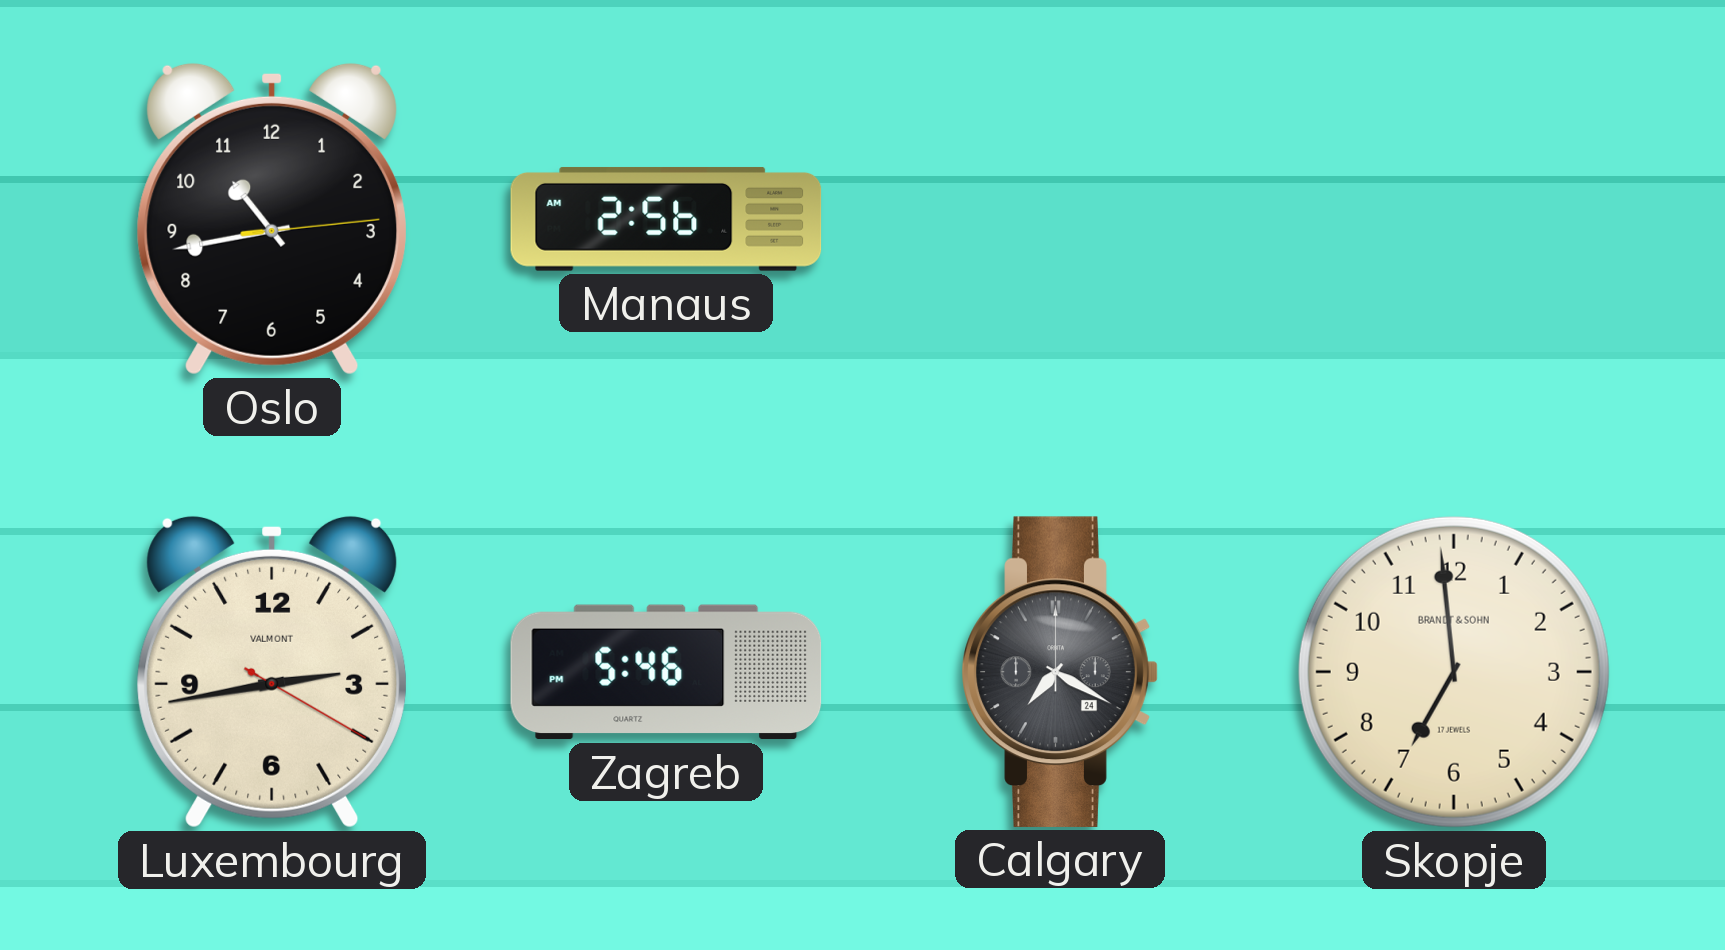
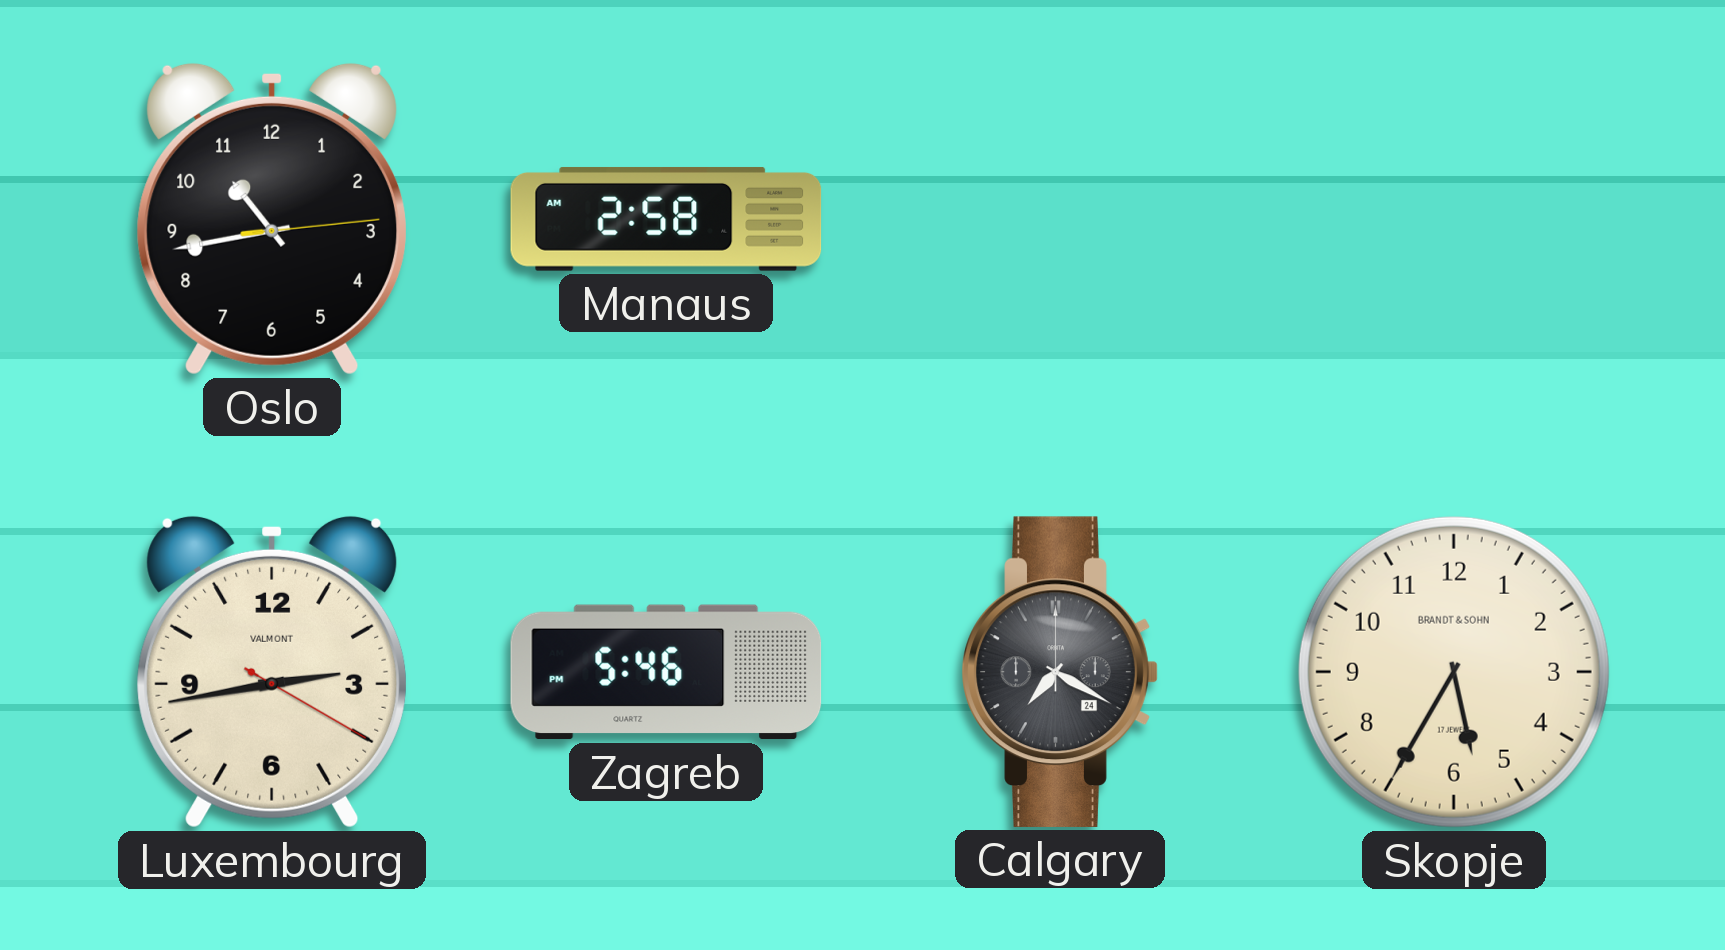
Manaus: 2:56 -> 2:58
Skopje: 6:59 -> 5:35
